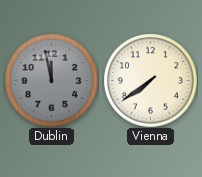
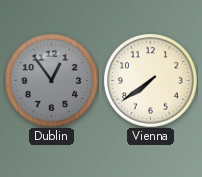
Dublin: 11:58 -> 12:54
